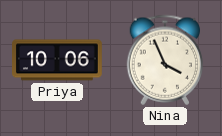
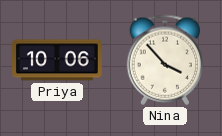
Nina: 3:56 -> 3:53
